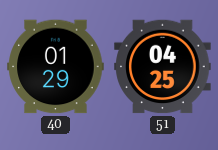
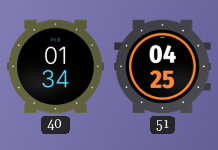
40: 01:29 -> 01:34
